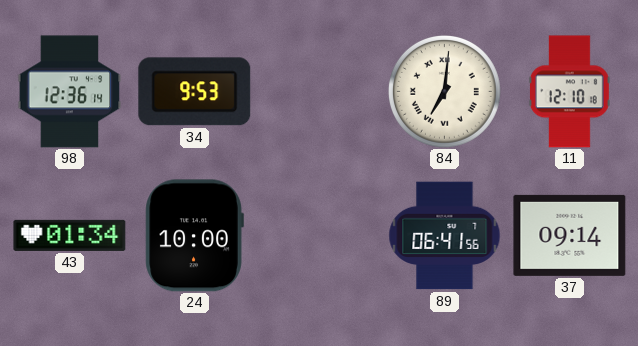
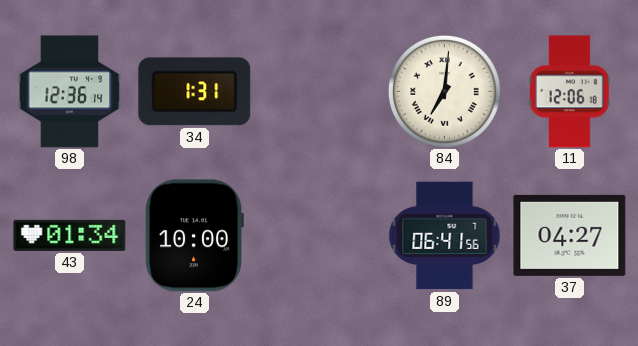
34: 9:53 -> 1:31
11: 12:10 -> 12:06
37: 09:14 -> 04:27
